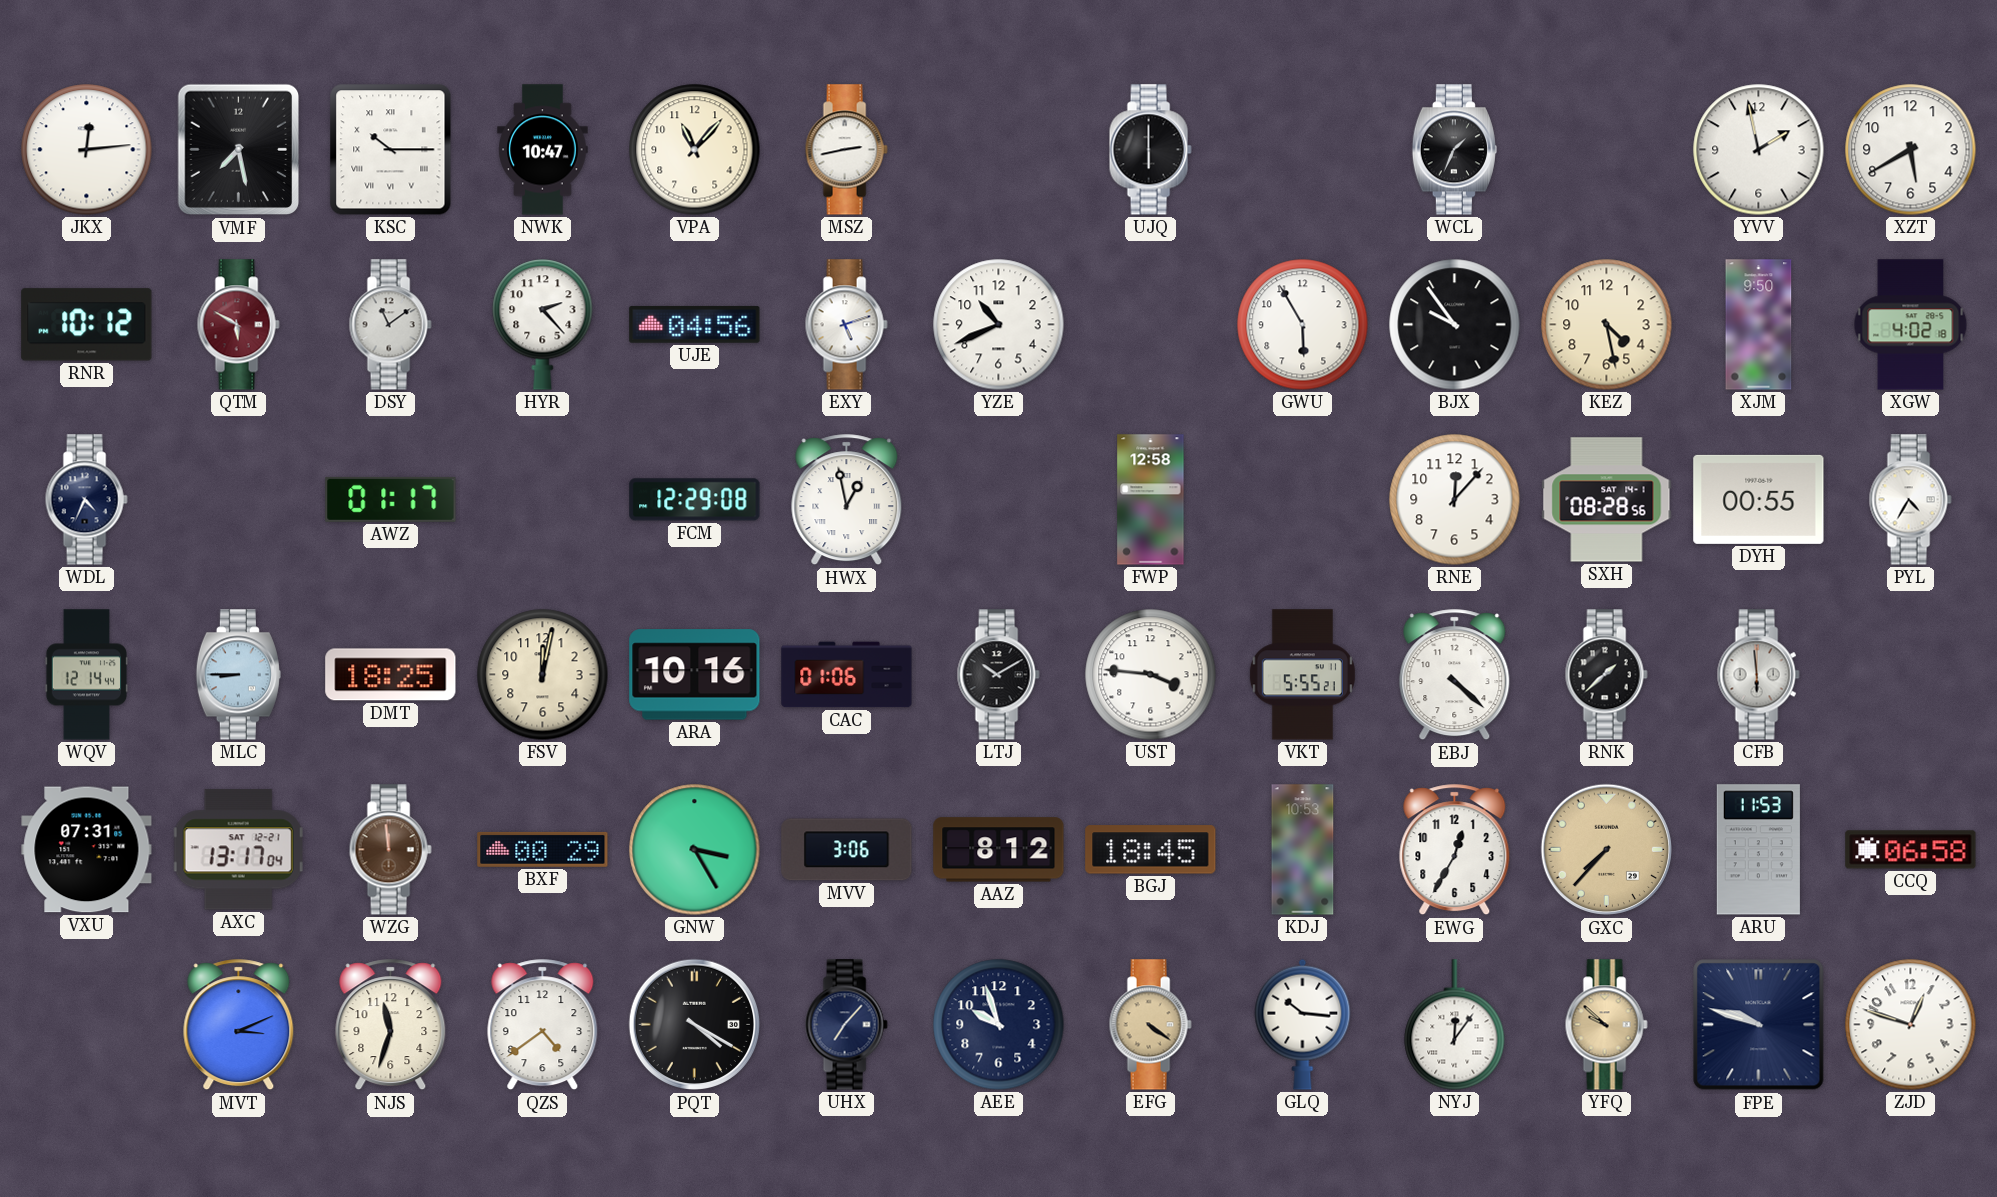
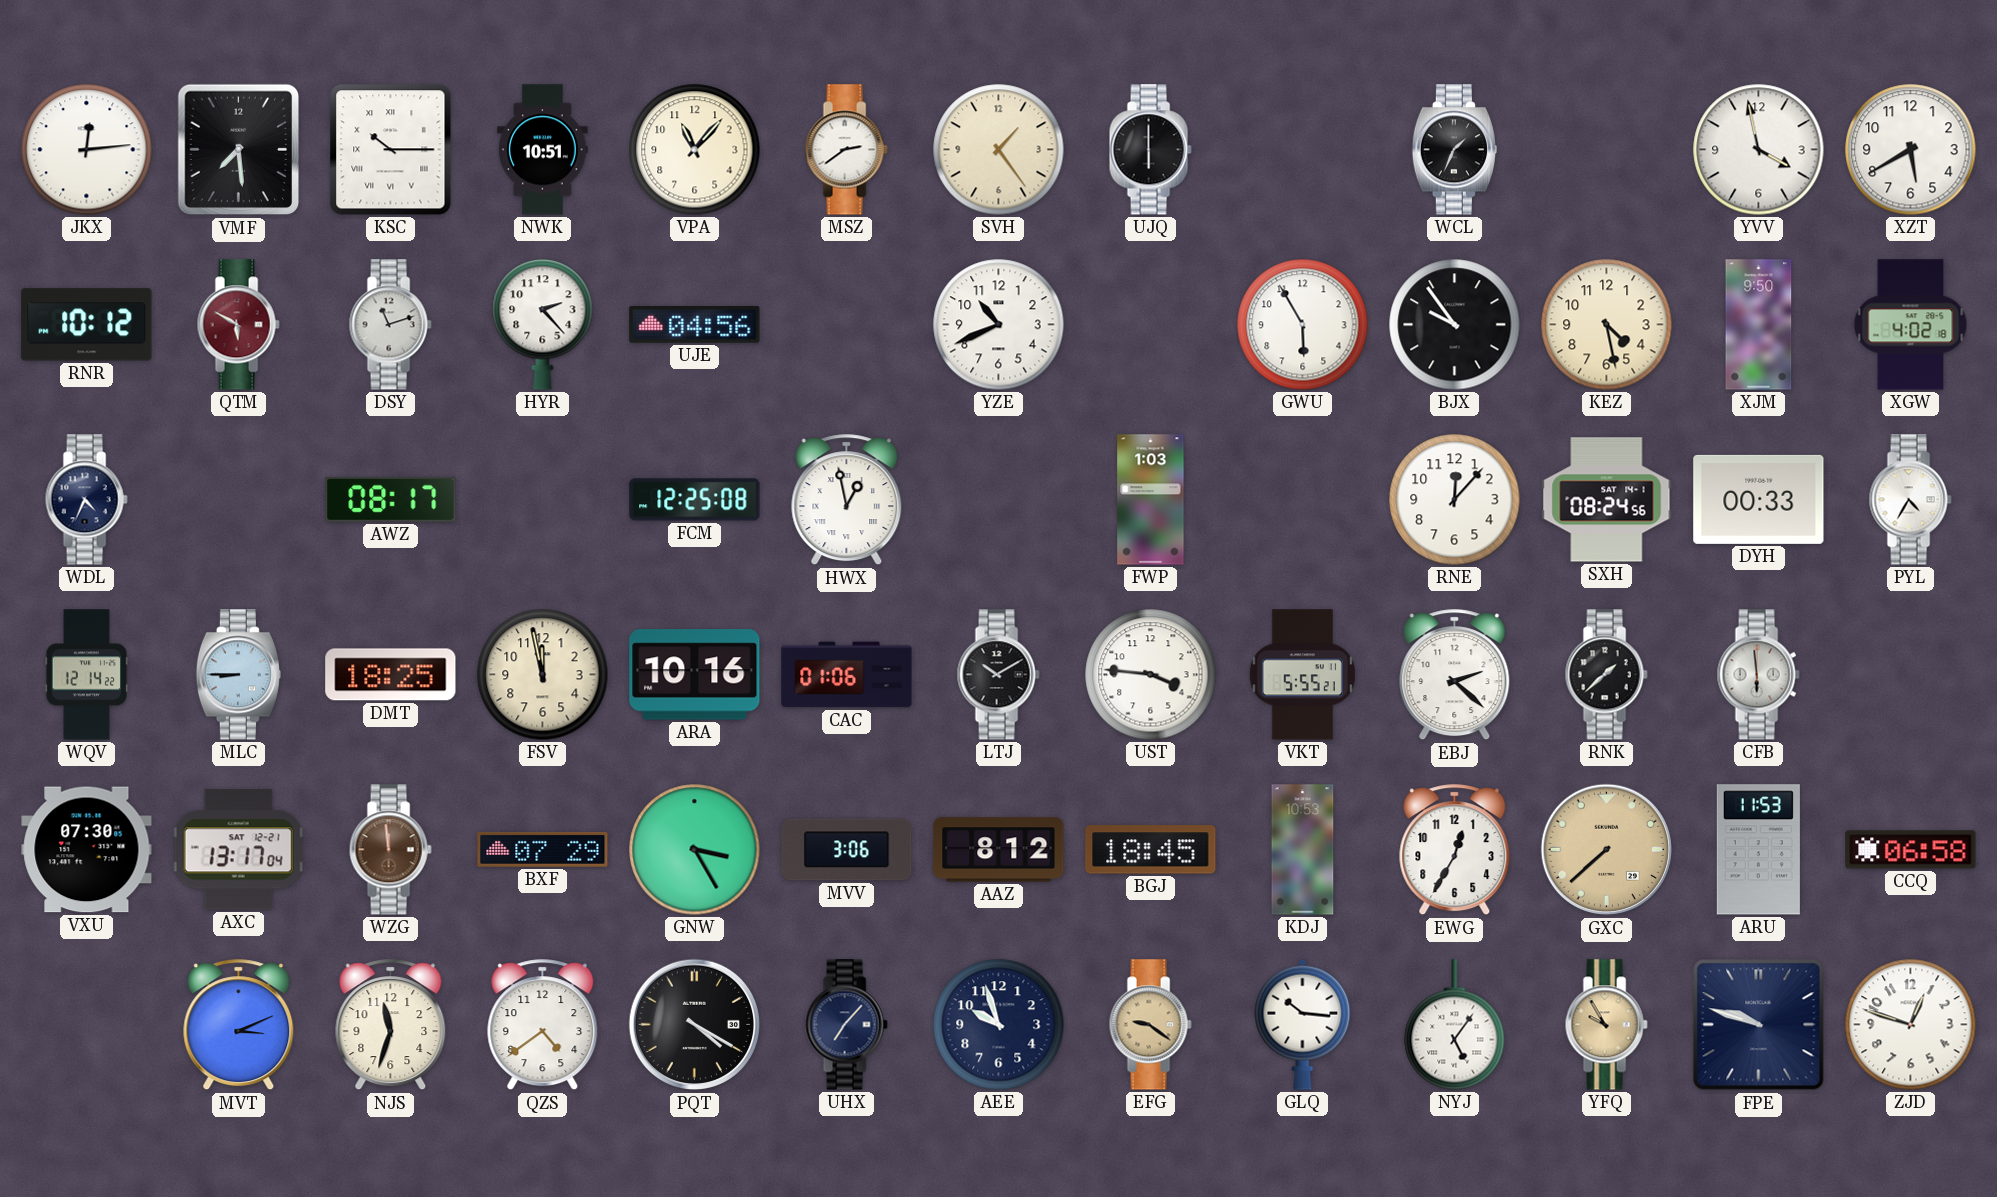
VMF: 7:28 -> 7:29
NWK: 10:47 -> 10:51
MSZ: 2:43 -> 2:39
SVH: none -> 1:24
YVV: 1:58 -> 3:58
DSY: 11:09 -> 11:12
EXY: 5:12 -> none
AWZ: 01:17 -> 08:17
FCM: 12:29 -> 12:25
FWP: 12:58 -> 1:03
SXH: 08:28 -> 08:24
DYH: 00:55 -> 00:33
WQV: 12:14:44 -> 12:14:22
FSV: 12:02 -> 11:58
EBJ: 4:22 -> 2:22
VXU: 07:31 -> 07:30
BXF: 00:29 -> 07:29
GXC: 7:37 -> 7:38
EFG: 4:21 -> 9:21
NYJ: 12:06 -> 5:06
YFQ: 9:52 -> 9:55
